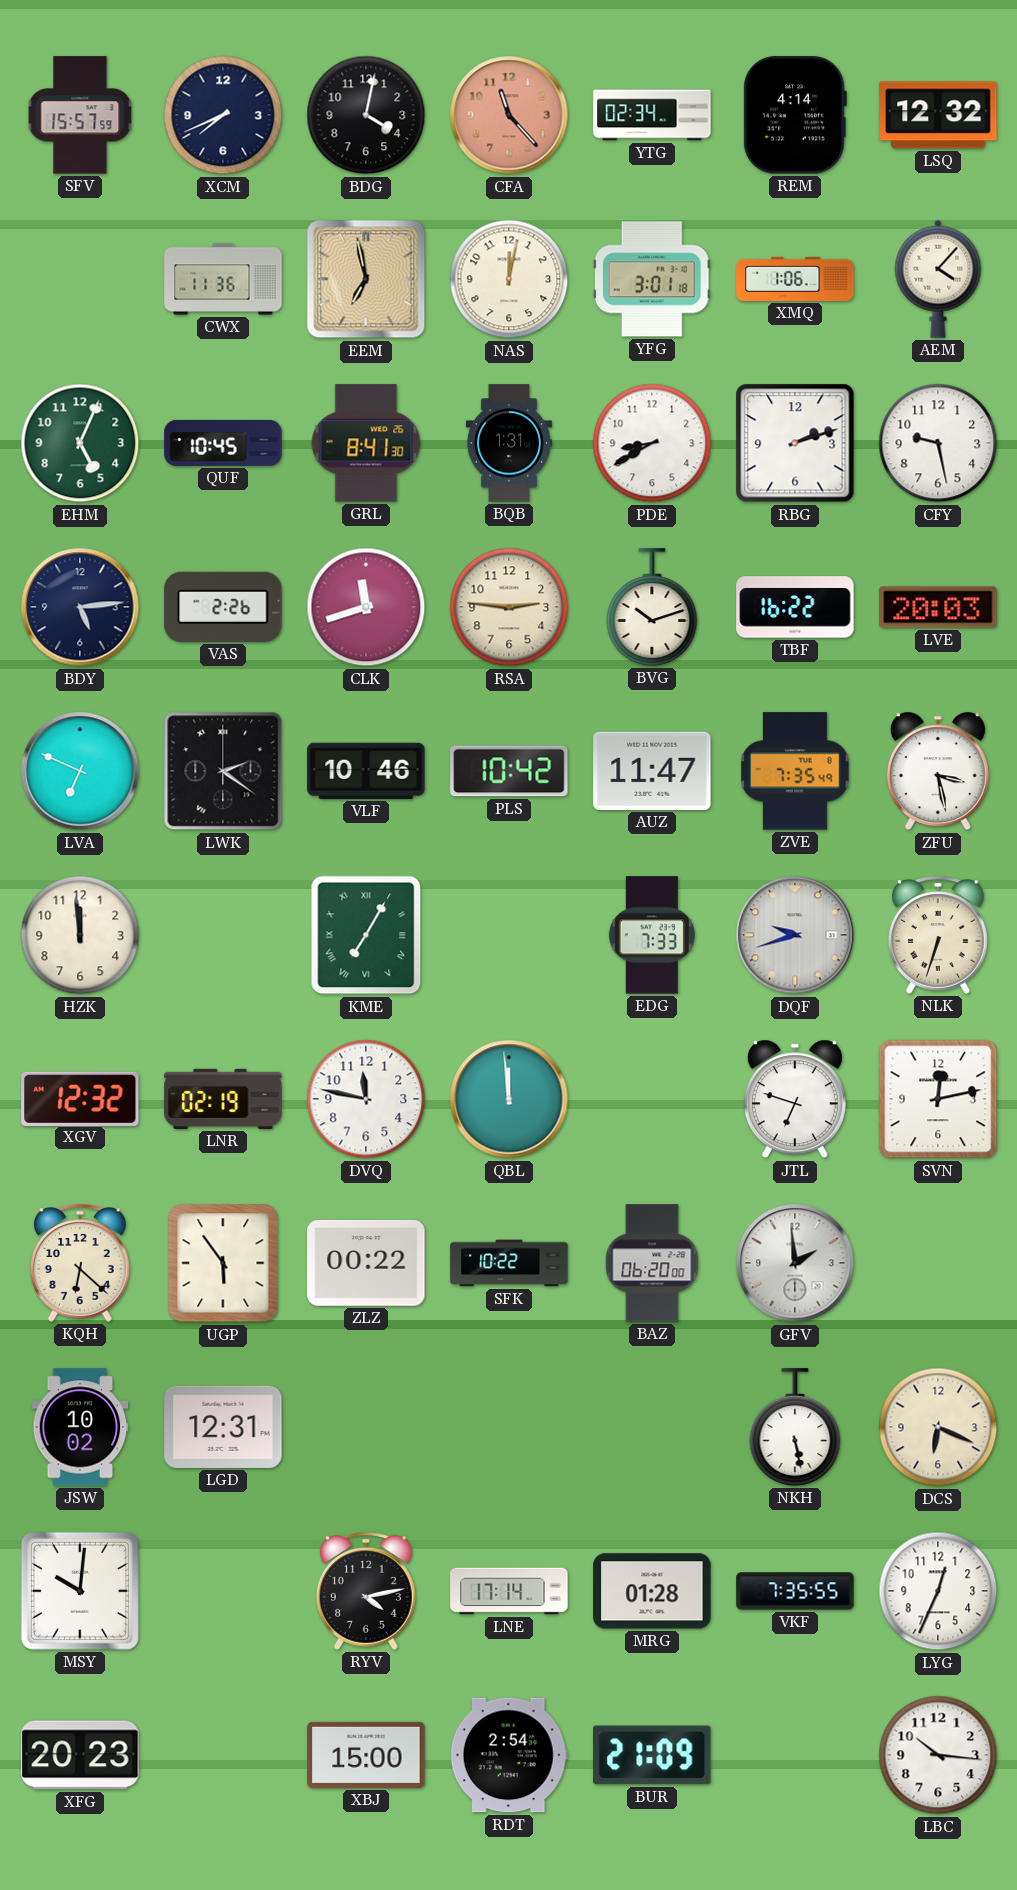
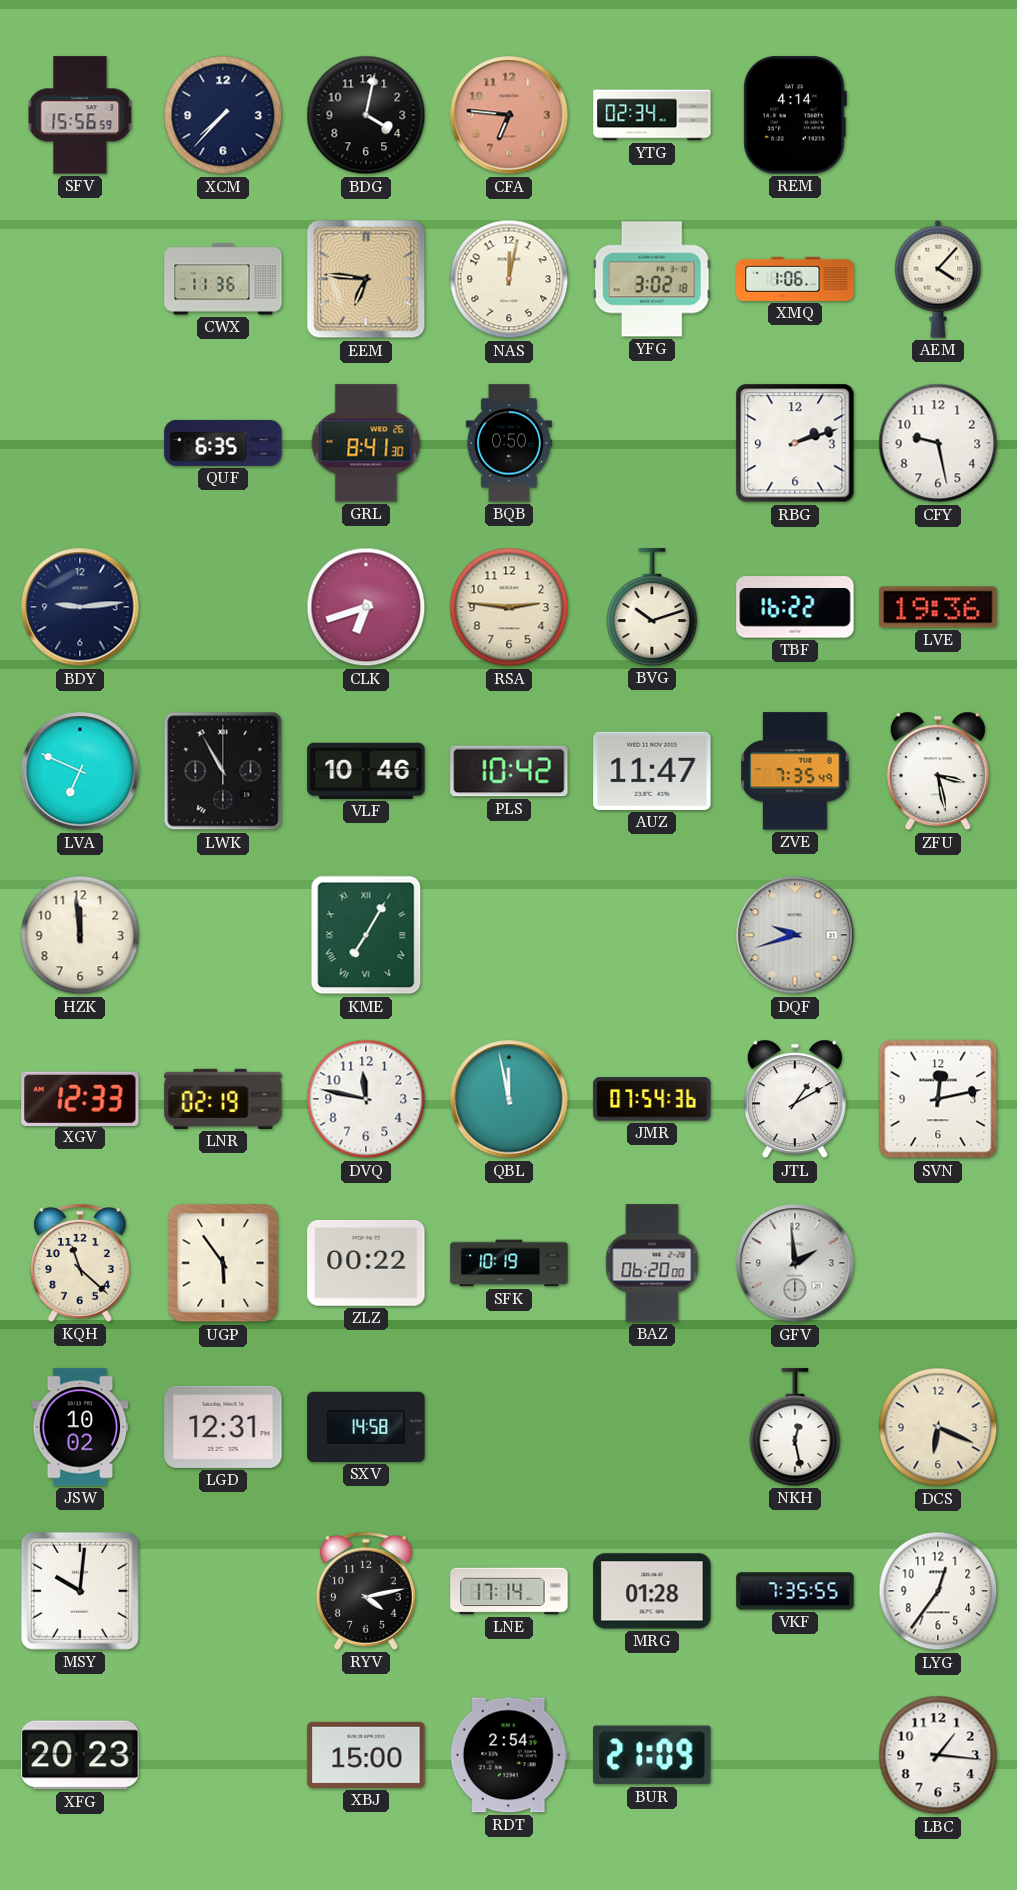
SFV: 15:57 -> 15:56
XCM: 7:41 -> 7:37
CFA: 11:23 -> 6:46
LSQ: 12:32 -> none
EEM: 6:58 -> 6:46
YFG: 3:01 -> 3:02
EHM: 5:04 -> none
QUF: 10:45 -> 6:35
BQB: 1:31 -> 0:50
PDE: 8:40 -> none
BDY: 5:14 -> 9:14
VAS: 2:26 -> none
CLK: 11:42 -> 6:42
LVE: 20:03 -> 19:36
LWK: 2:21 -> 10:55
EDG: 7:33 -> none
NLK: 6:33 -> none
XGV: 12:32 -> 12:33
QBL: 11:59 -> 11:58
JMR: none -> 07:54
JTL: 6:48 -> 1:10
KQH: 6:22 -> 11:22
SFK: 10:22 -> 10:19
SXV: none -> 14:58
NKH: 5:28 -> 12:28
LYG: 12:34 -> 12:36
LBC: 10:16 -> 1:16
